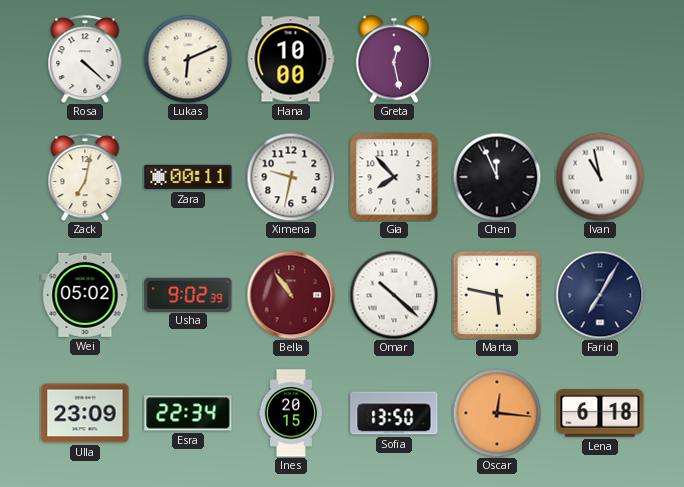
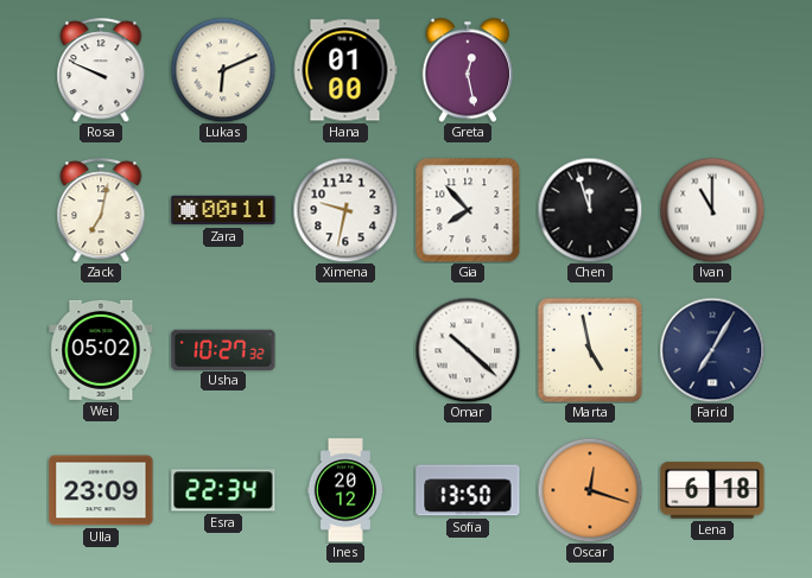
Rosa: 4:22 -> 9:49
Hana: 10:00 -> 01:00
Chen: 11:56 -> 11:57
Ivan: 10:58 -> 11:00
Usha: 9:02 -> 10:27
Bella: 10:54 -> none
Marta: 5:47 -> 4:58
Ines: 20:15 -> 20:12
Oscar: 12:16 -> 12:18
